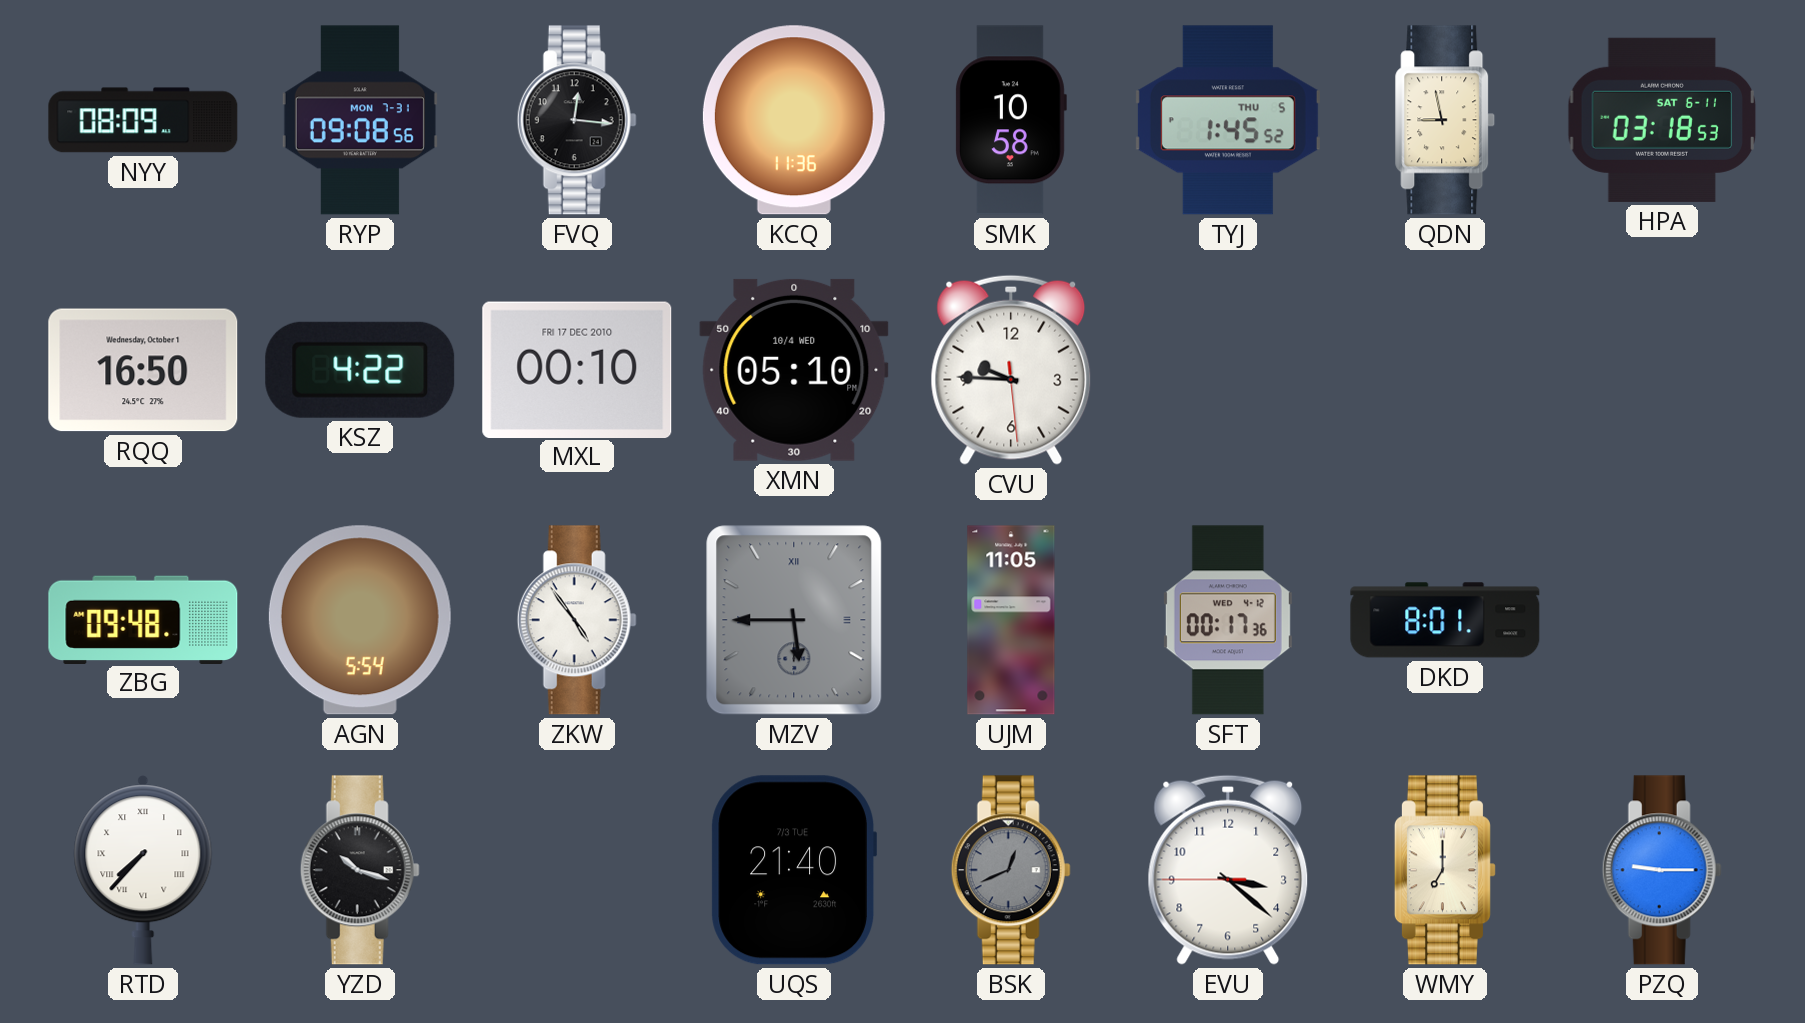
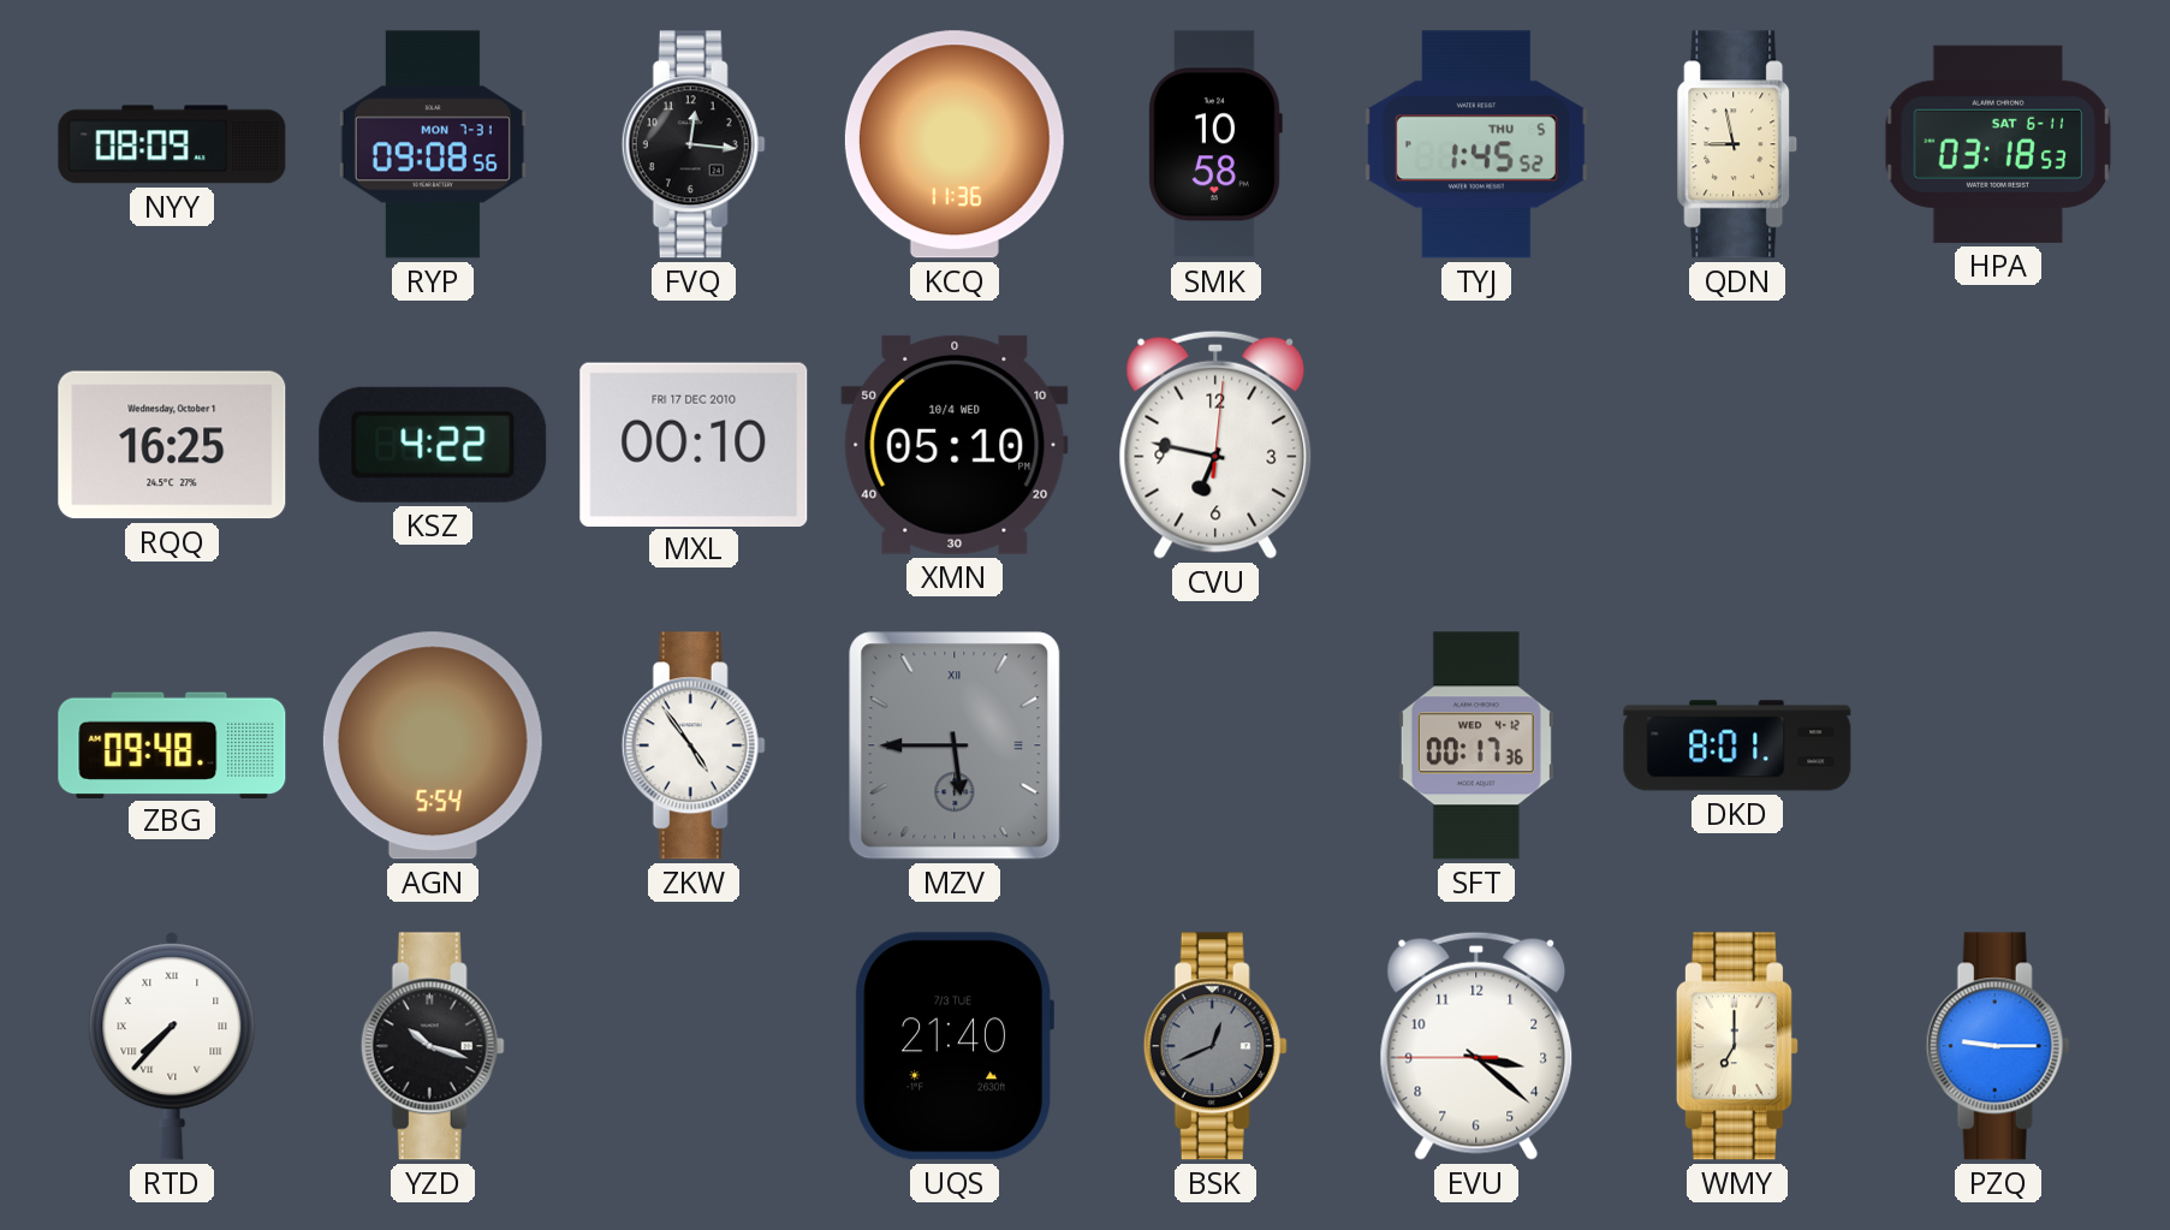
RQQ: 16:50 -> 16:25
CVU: 9:45 -> 6:47
UJM: 11:05 -> none
